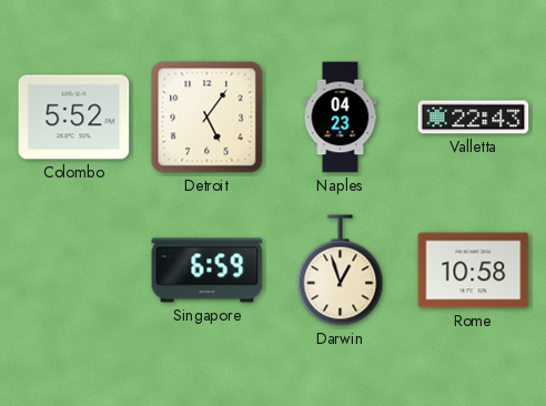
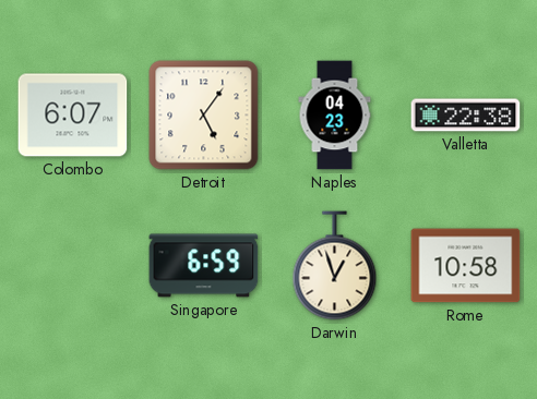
Colombo: 5:52 -> 6:07
Valletta: 22:43 -> 22:38
